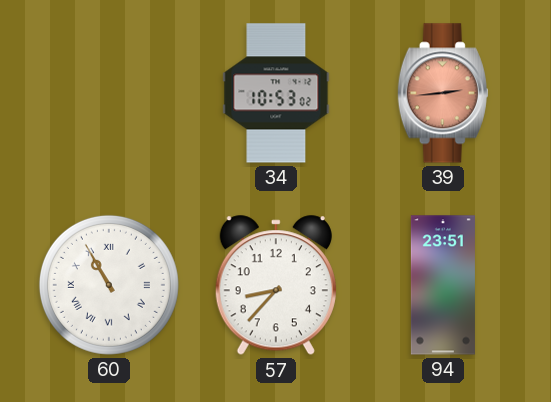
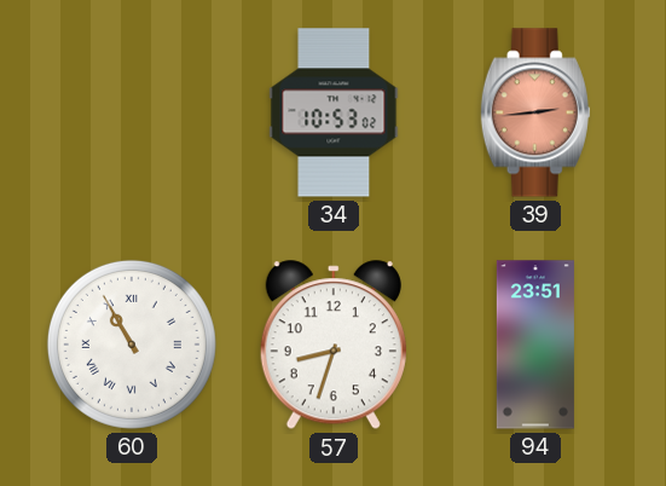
57: 8:37 -> 8:33
